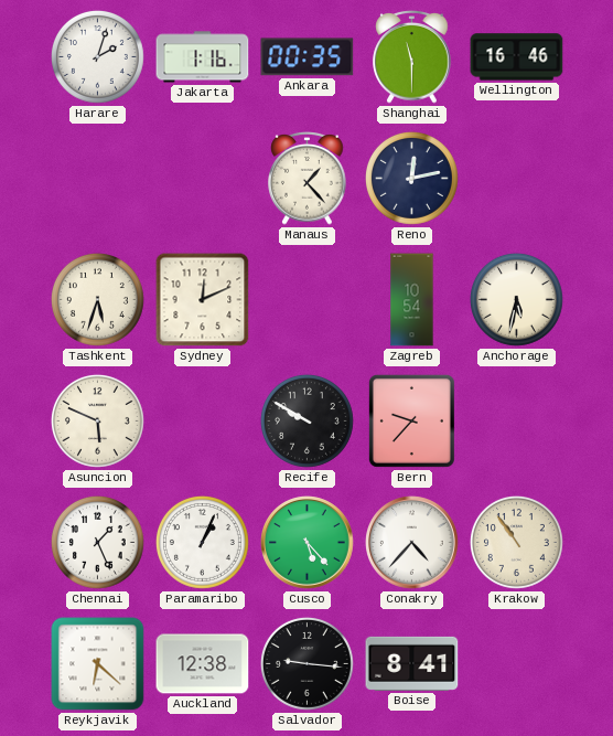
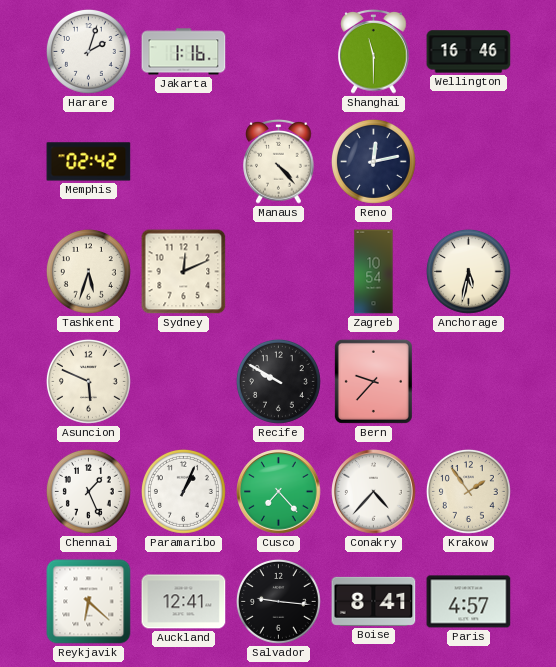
Ankara: 00:35 -> none
Memphis: none -> 02:42
Manaus: 1:23 -> 4:23
Cusco: 5:23 -> 7:23
Krakow: 10:54 -> 1:54
Auckland: 12:38 -> 12:41
Paris: none -> 4:57
